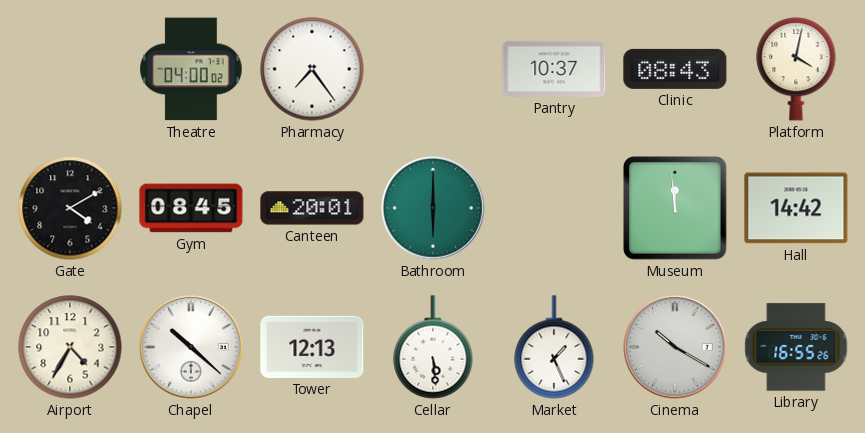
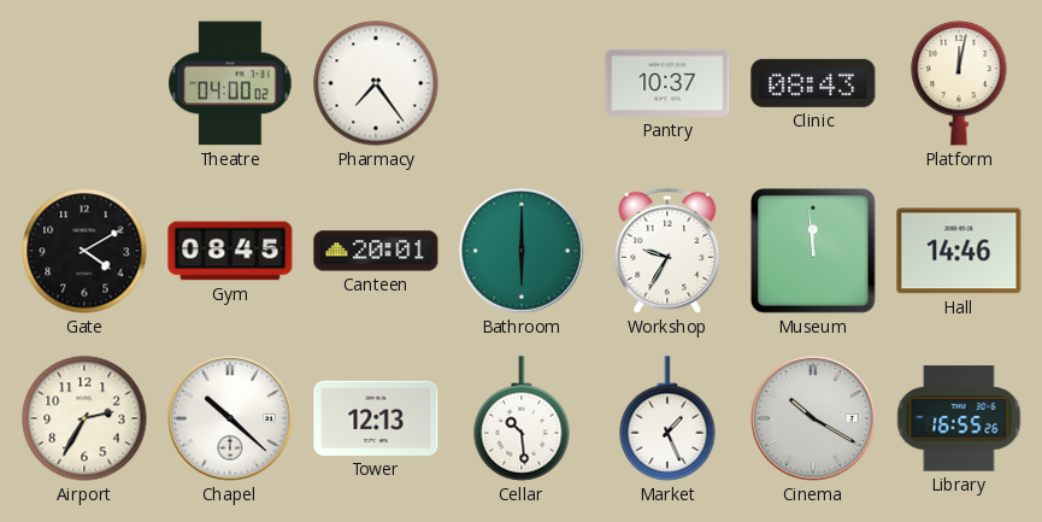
Platform: 4:02 -> 12:02
Workshop: none -> 9:35
Hall: 14:42 -> 14:46
Airport: 4:35 -> 2:35
Cellar: 5:29 -> 10:29
